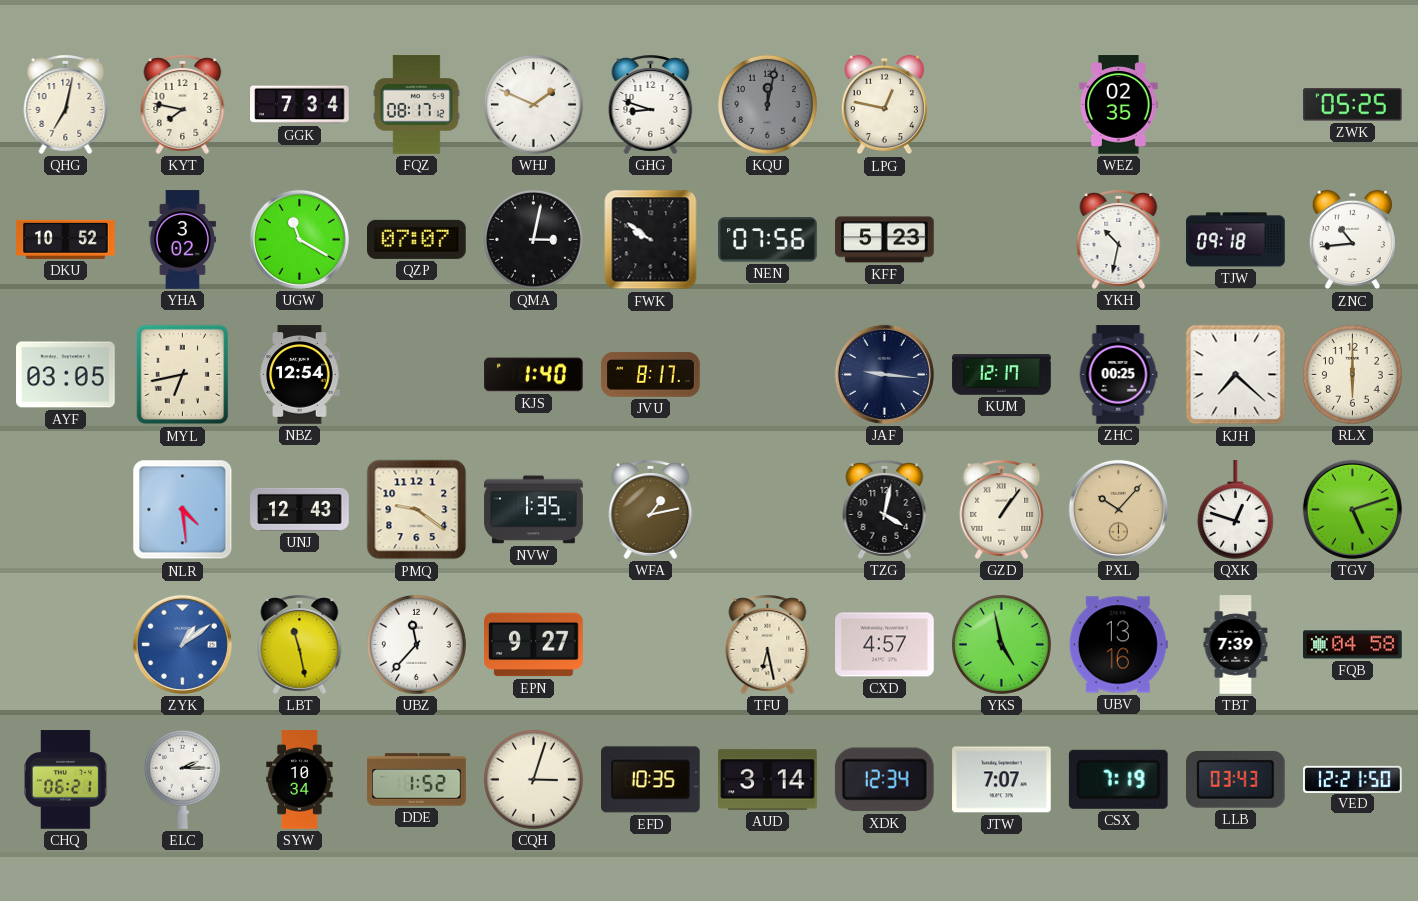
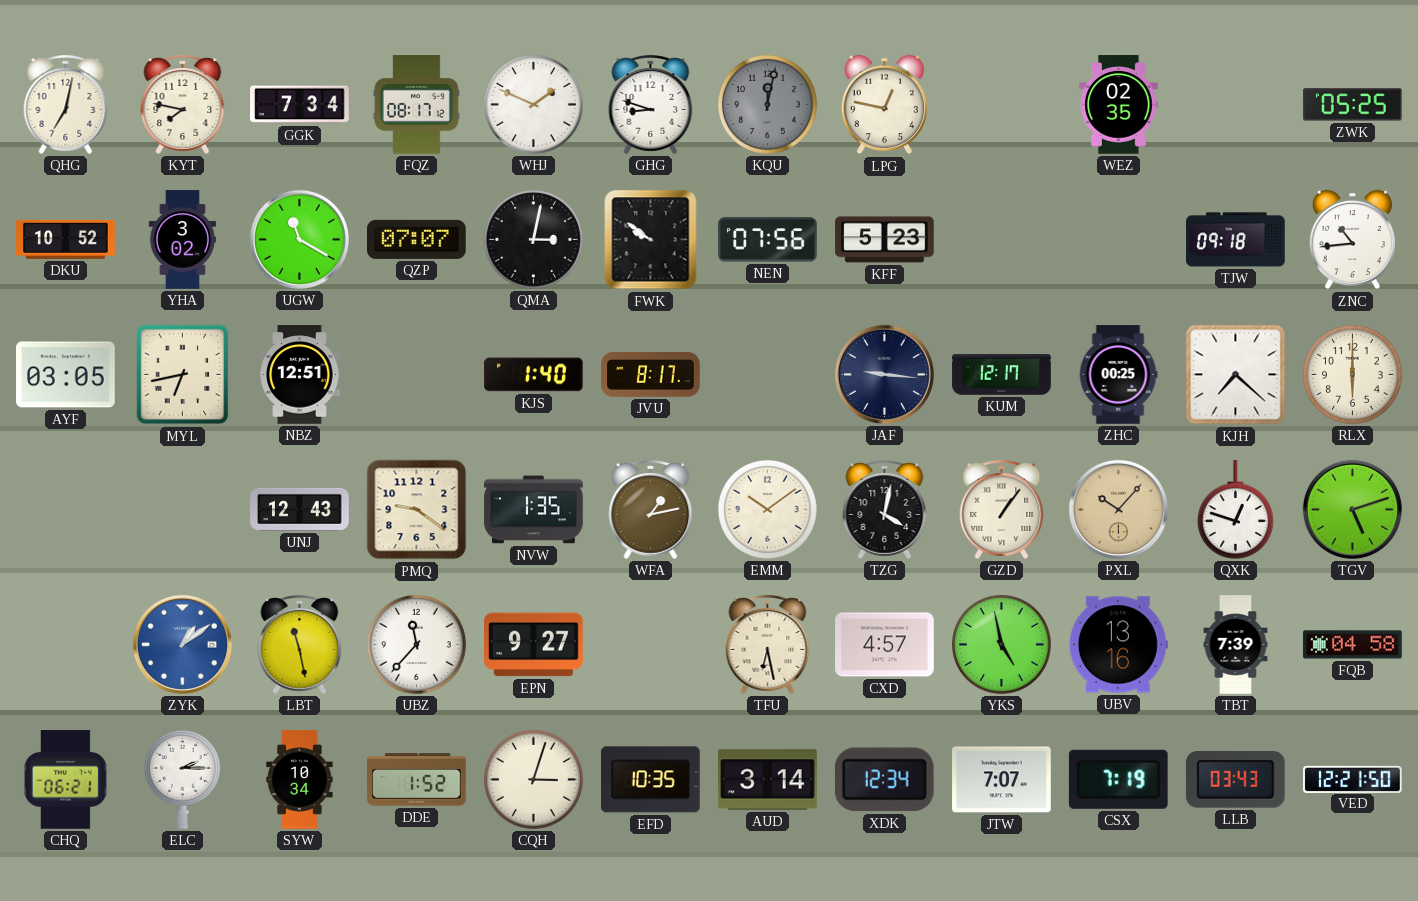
YKH: 10:32 -> none
NBZ: 12:54 -> 12:51
NLR: 4:29 -> none
EMM: none -> 10:09
